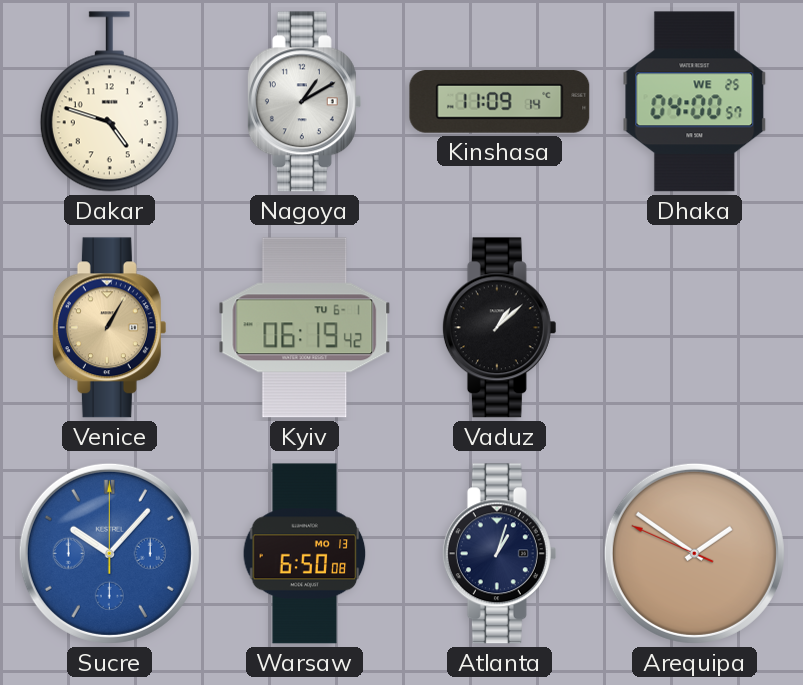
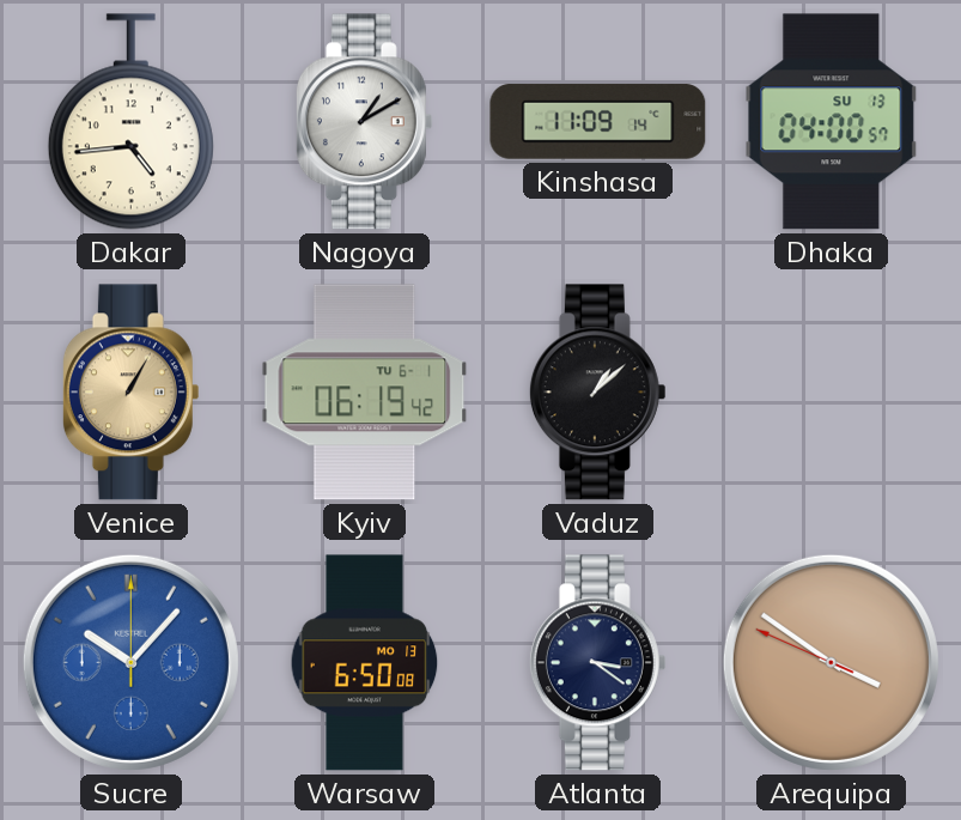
Dakar: 4:48 -> 4:44
Dhaka date: WE 25 -> SU 13
Atlanta: 1:03 -> 3:21
Arequipa: 1:50 -> 3:50
